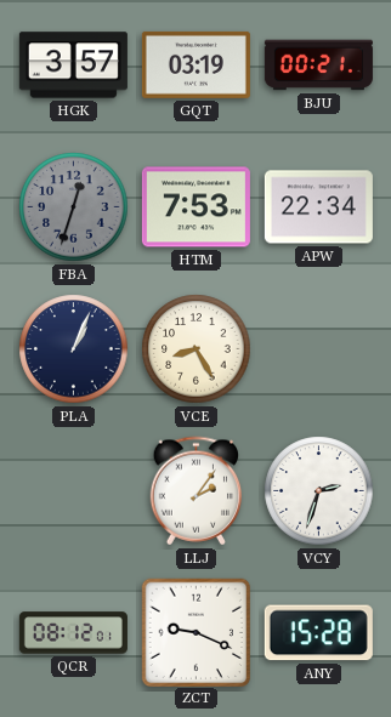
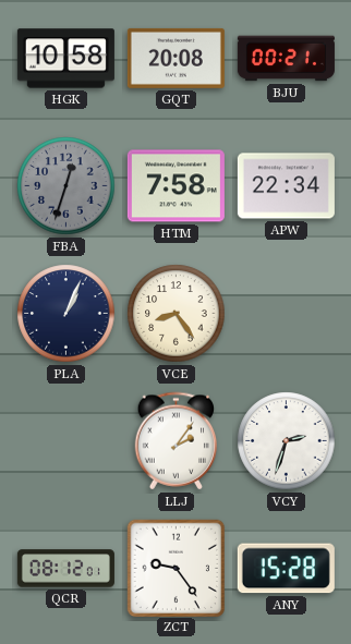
HGK: 3:57 -> 10:58
GQT: 03:19 -> 20:08
HTM: 7:53 -> 7:58
VCE: 8:25 -> 8:24
ZCT: 9:19 -> 9:24
